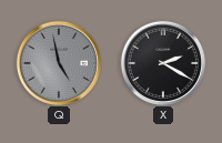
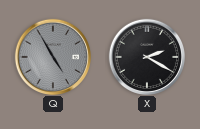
Q: 4:58 -> 4:55
